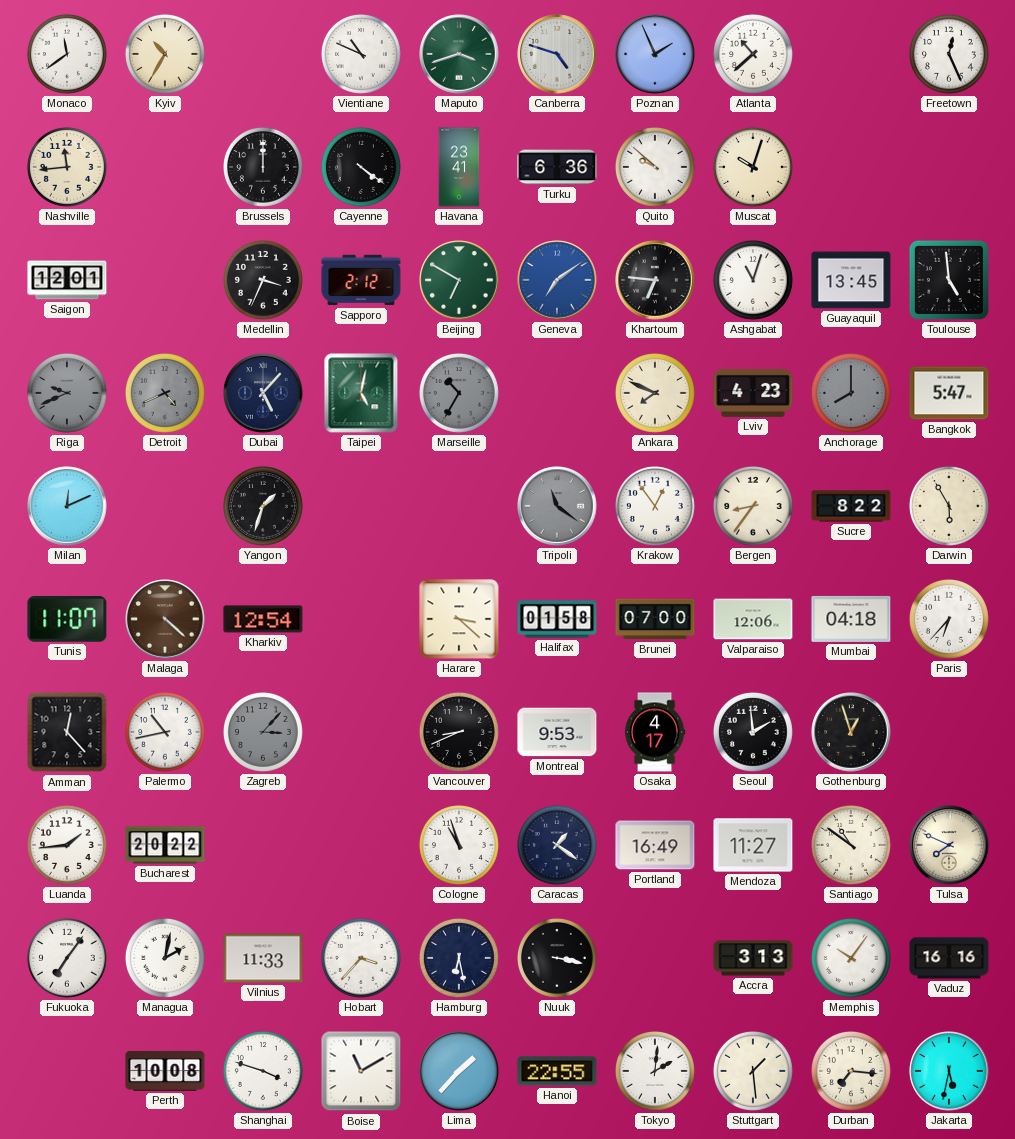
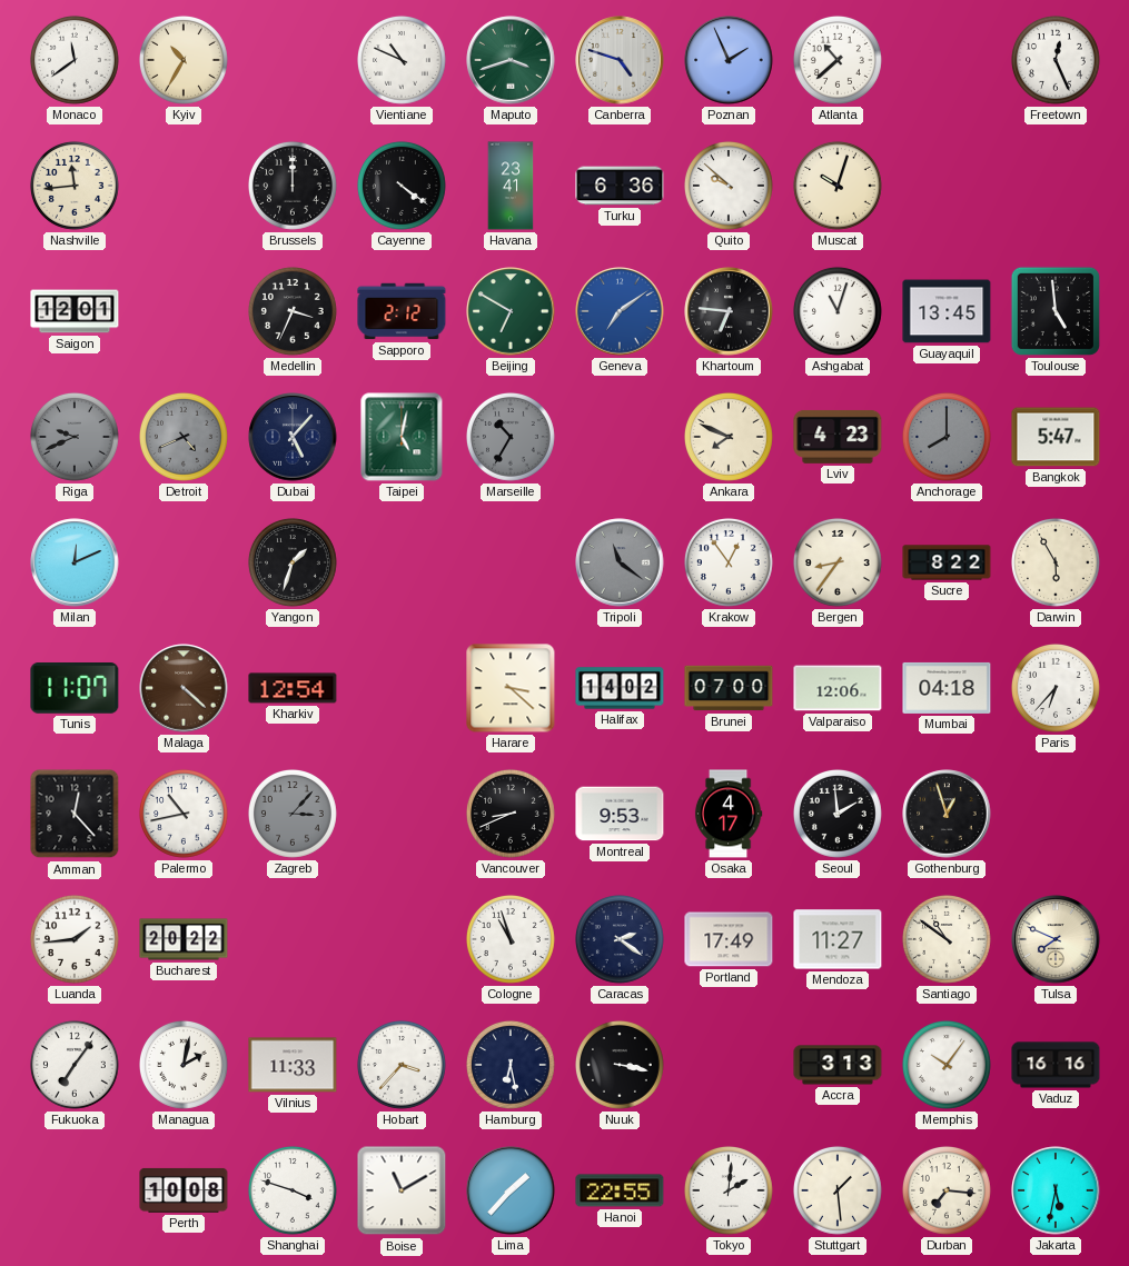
Halifax: 01:58 -> 14:02
Caracas: 1:21 -> 2:21
Portland: 16:49 -> 17:49
